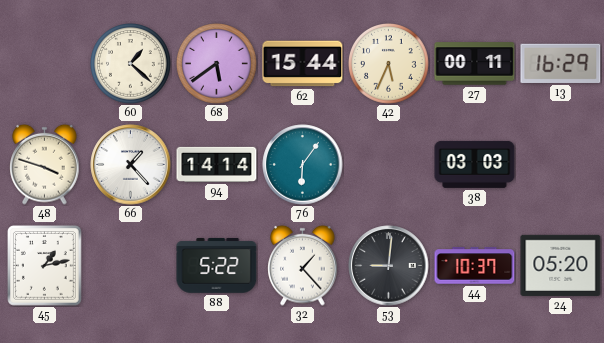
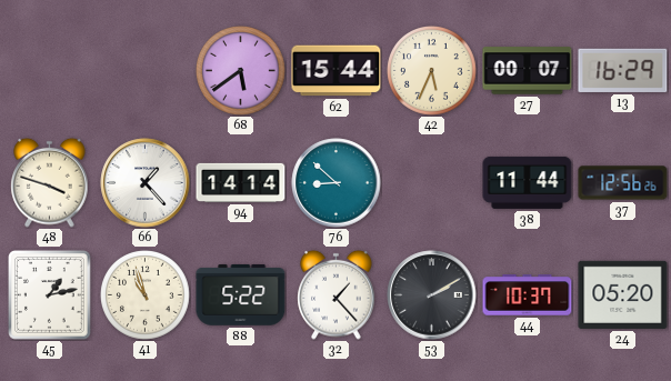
60: 1:22 -> none
27: 00:11 -> 00:07
76: 6:06 -> 8:52
38: 03:03 -> 11:44
37: none -> 12:56
41: none -> 10:57
53: 9:01 -> 2:10
